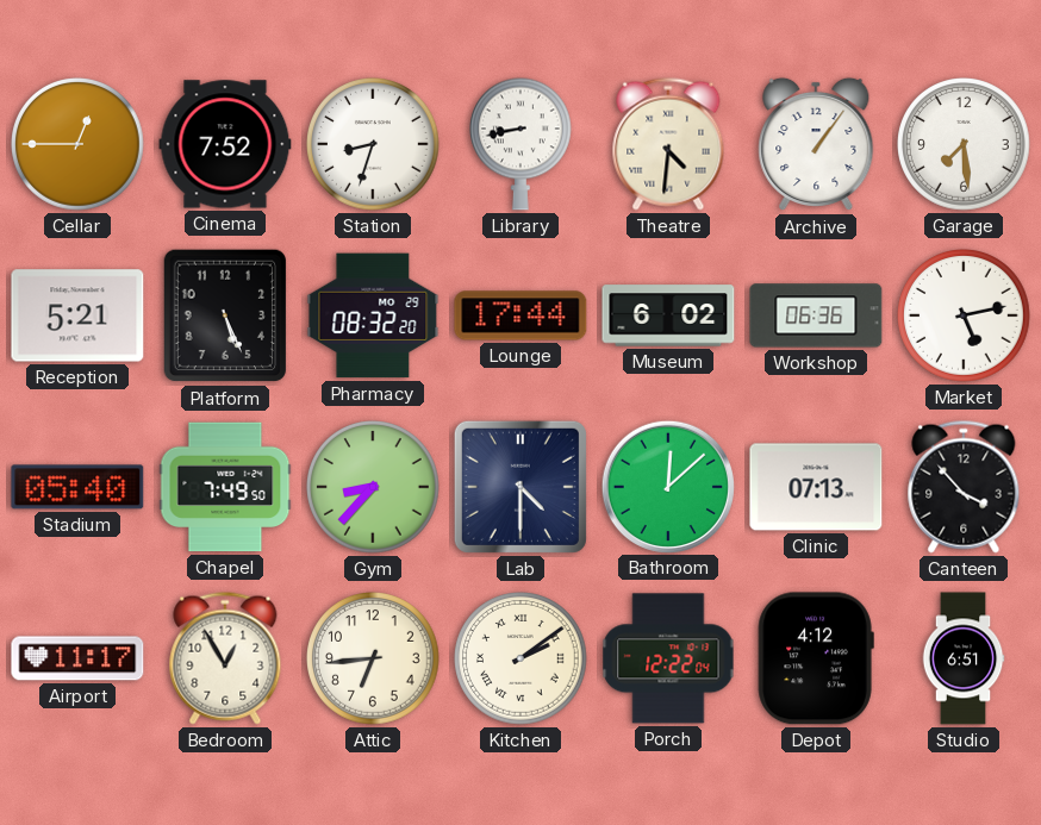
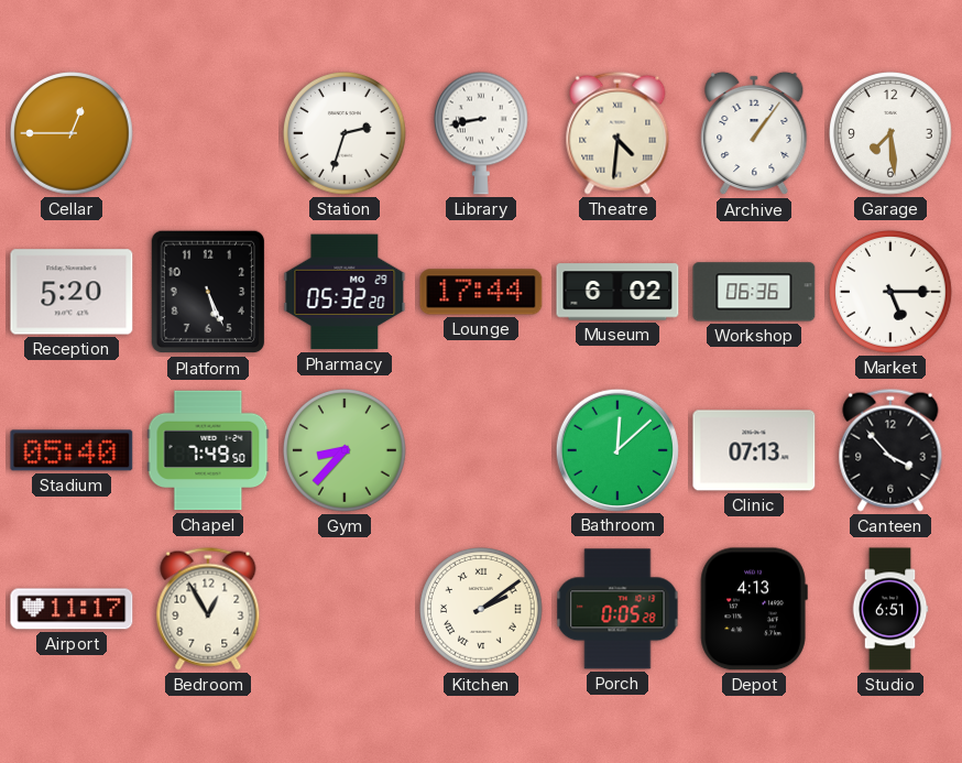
Cinema: 7:52 -> none
Station: 8:33 -> 2:33
Reception: 5:21 -> 5:20
Pharmacy: 08:32 -> 05:32
Market: 5:13 -> 5:15
Lab: 4:30 -> none
Attic: 6:44 -> none
Porch: 12:22 -> 0:05
Depot: 4:12 -> 4:13
